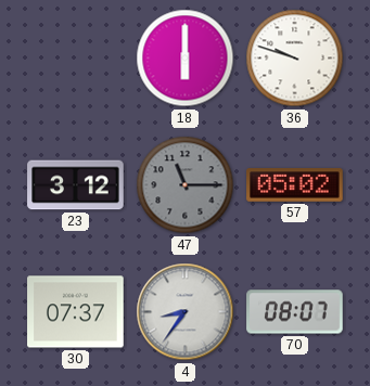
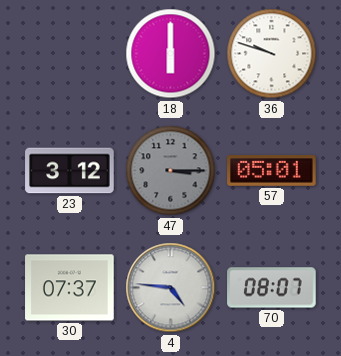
47: 11:15 -> 3:15
57: 05:02 -> 05:01
4: 8:36 -> 4:46
